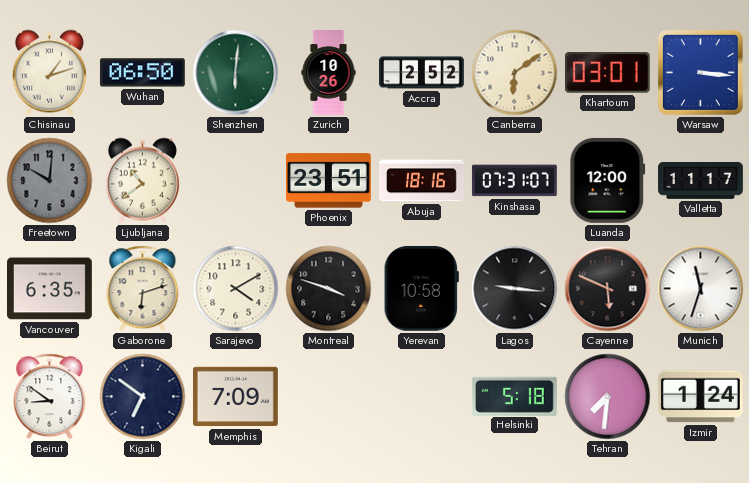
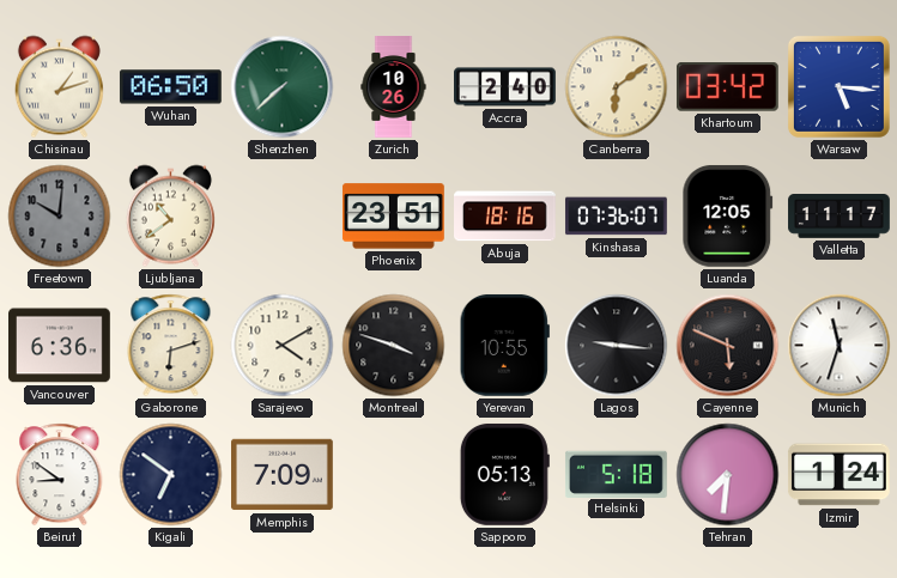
Shenzhen: 6:01 -> 7:38
Accra: 2:52 -> 2:40
Khartoum: 03:01 -> 03:42
Warsaw: 3:16 -> 5:16
Kinshasa: 07:31 -> 07:36
Luanda: 12:00 -> 12:05
Vancouver: 6:35 -> 6:36
Yerevan: 10:58 -> 10:55
Sapporo: none -> 05:13
